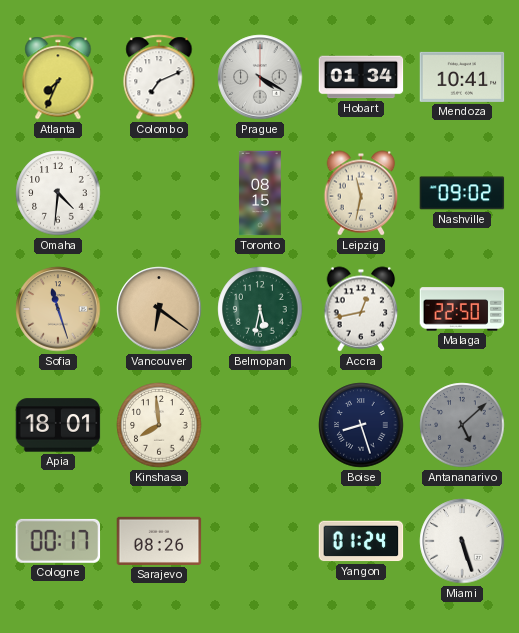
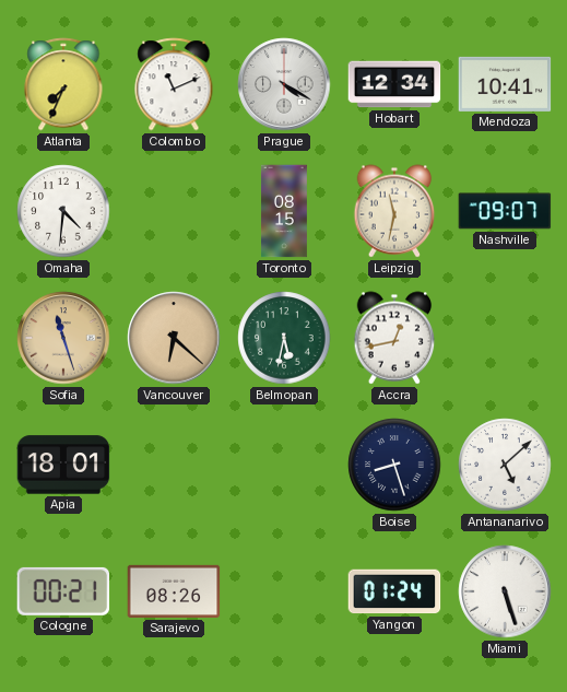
Colombo: 7:11 -> 11:11
Hobart: 01:34 -> 12:34
Nashville: 09:02 -> 09:07
Vancouver: 6:21 -> 6:22
Malaga: 22:50 -> none
Kinshasa: 7:59 -> none
Antananarivo dial: grey -> white
Cologne: 00:17 -> 00:21
